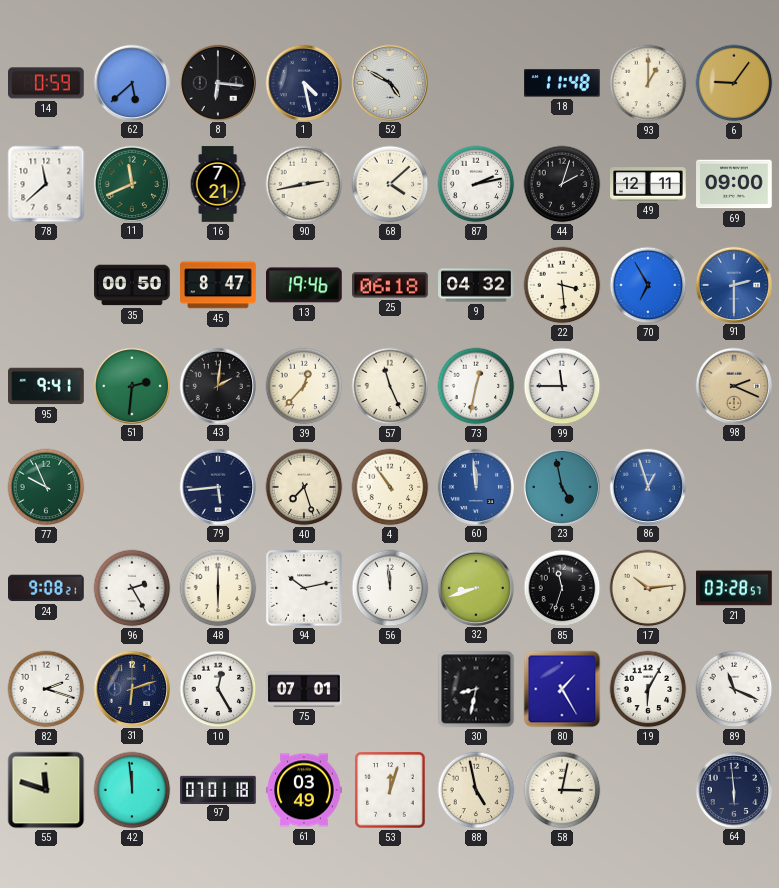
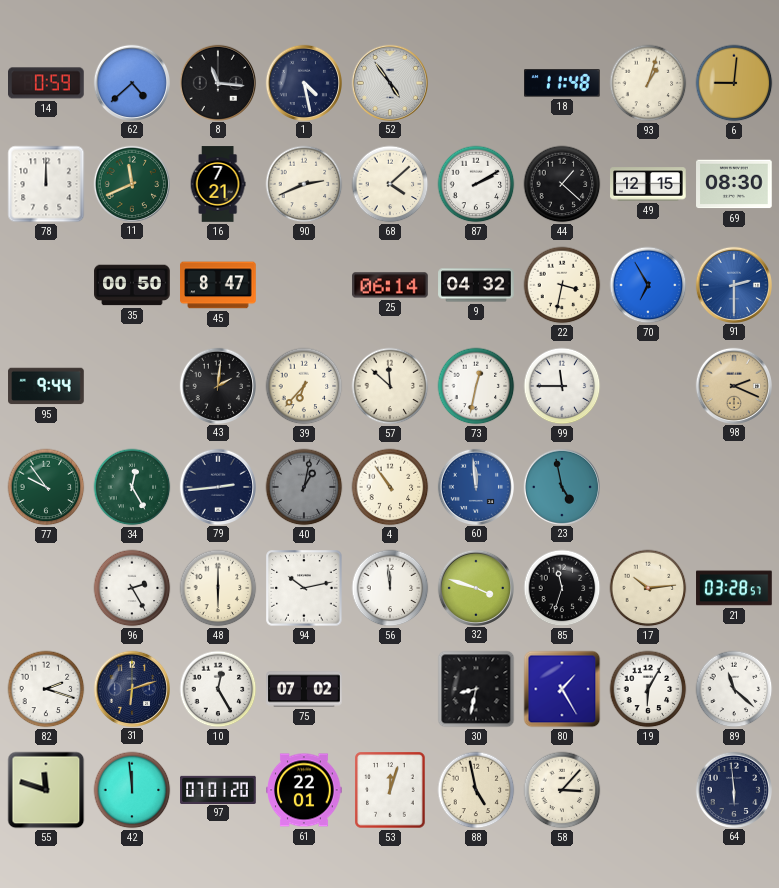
62: 5:38 -> 4:38
8: 6:16 -> 11:16
52: 4:50 -> 4:54
93: 1:00 -> 1:03
6: 9:06 -> 9:01
78: 11:38 -> 12:00
90: 2:43 -> 2:41
87: 2:13 -> 2:10
44: 2:03 -> 1:22
49: 12:11 -> 12:15
69: 09:00 -> 08:30
13: 19:46 -> none
25: 06:18 -> 06:14
22: 3:29 -> 3:32
95: 9:41 -> 9:44
51: 2:31 -> none
39: 12:37 -> 6:37
57: 11:26 -> 11:52
77: 9:56 -> 9:54
34: none -> 12:25
79: 5:44 -> 2:44
40: 7:27 -> 1:02
40 dial: cream -> grey
86: 12:57 -> none
24: 9:08 -> none
32: 8:42 -> 3:48
75: 07:01 -> 07:02
89: 11:19 -> 11:22
97: 07:01:18 -> 07:01:20
61: 03:49 -> 22:01
58: 3:02 -> 3:07
